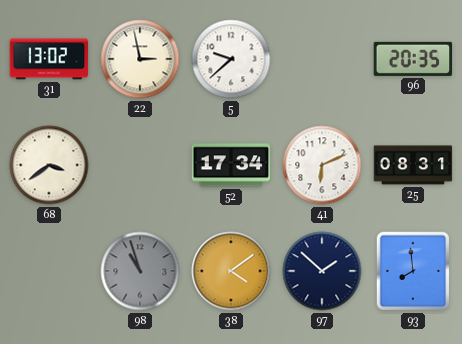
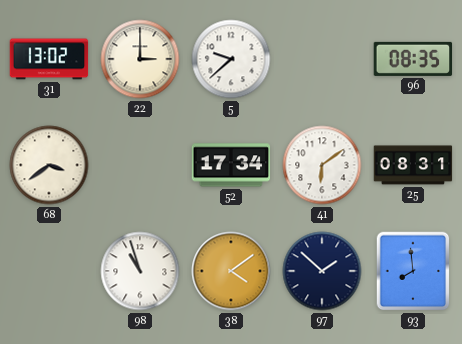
22: 2:58 -> 3:00
96: 20:35 -> 08:35
41: 6:11 -> 6:09
98 dial: grey -> white
